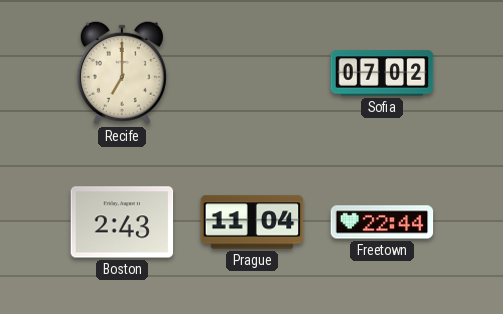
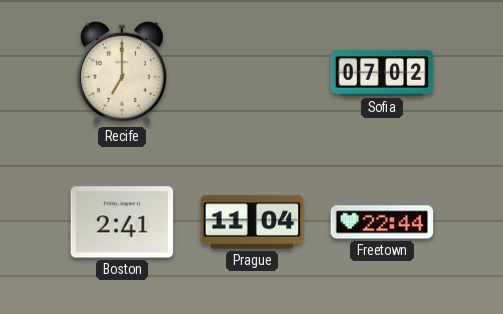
Boston: 2:43 -> 2:41
